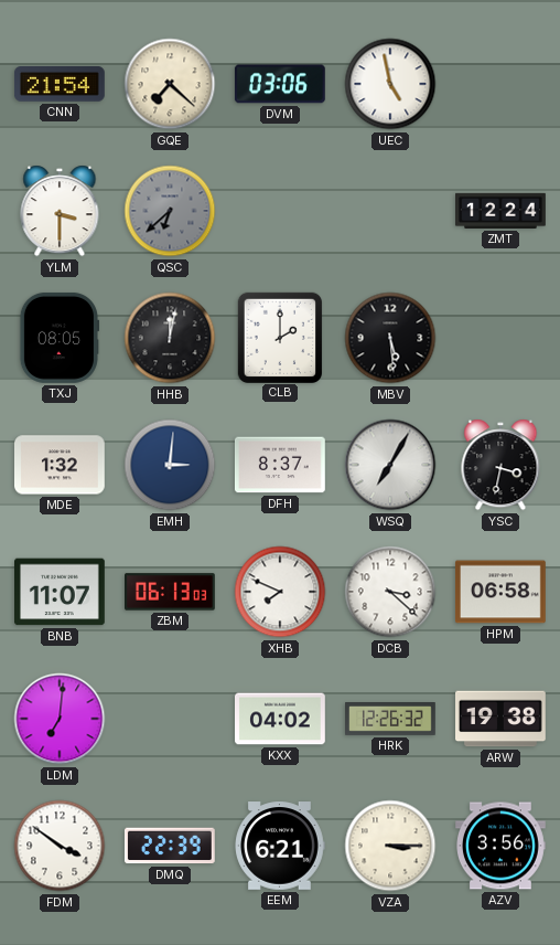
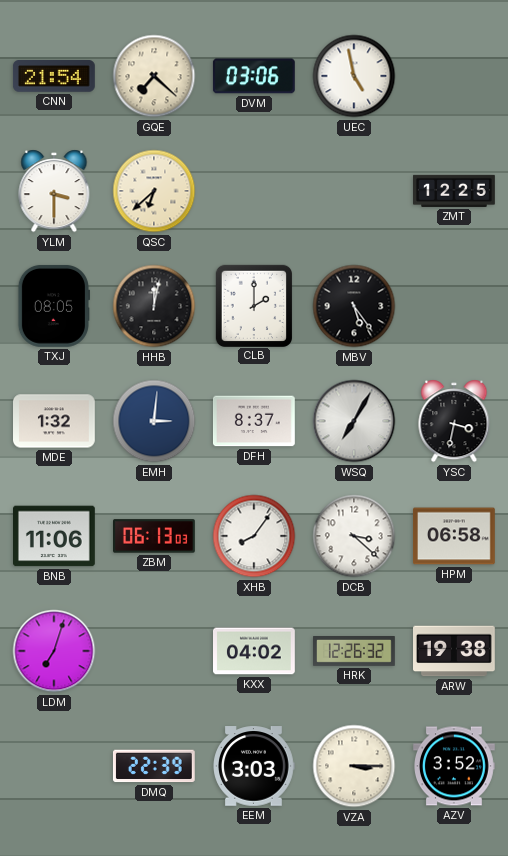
QSC dial: grey -> cream
ZMT: 12:24 -> 12:25
MBV: 5:29 -> 5:24
BNB: 11:07 -> 11:06
XHB: 7:49 -> 8:06
LDM: 7:01 -> 7:03
FDM: 3:51 -> none
EEM: 6:21 -> 3:03
AZV: 3:56 -> 3:52
